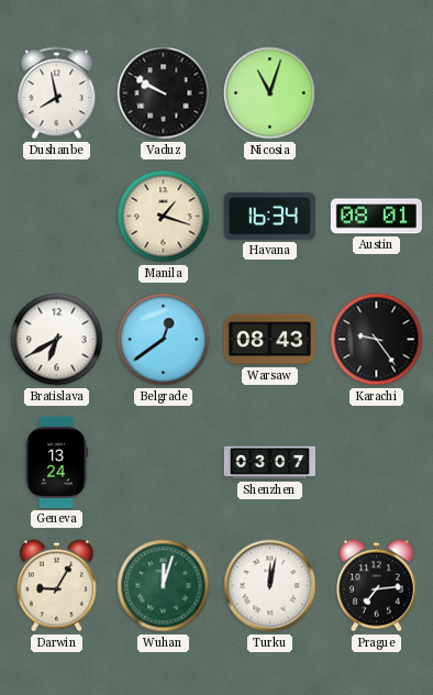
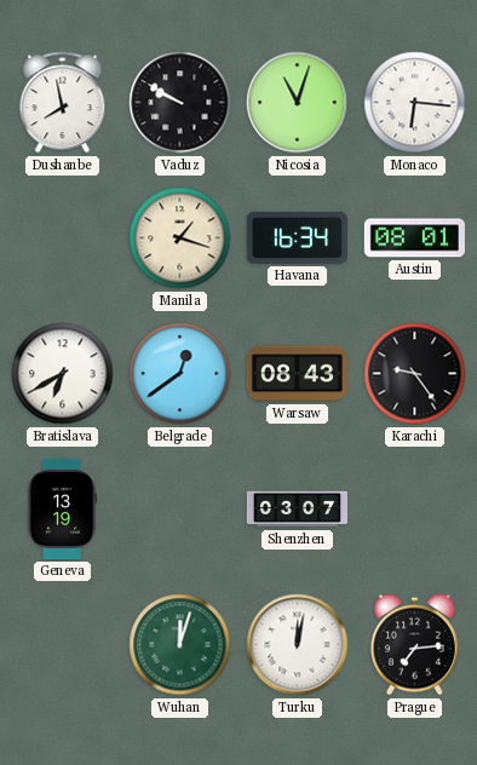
Monaco: none -> 6:16
Geneva: 13:24 -> 13:19
Darwin: 9:05 -> none
